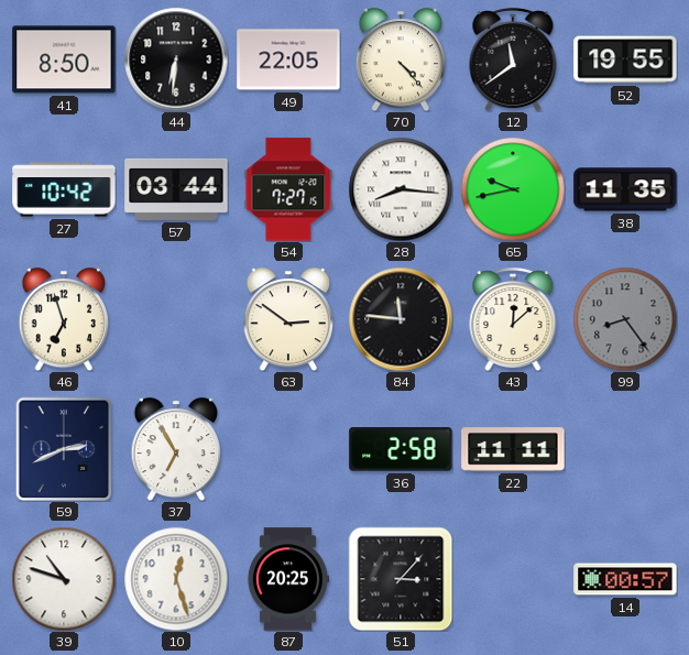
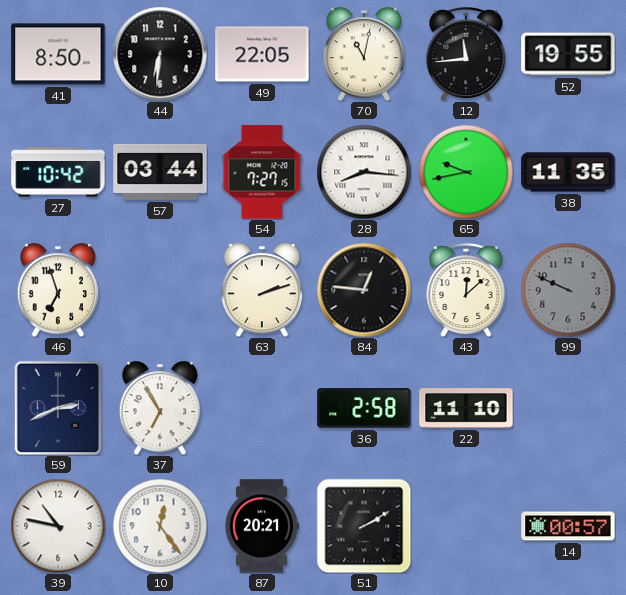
70: 4:23 -> 11:02
12: 11:39 -> 11:44
63: 2:51 -> 2:12
84: 11:46 -> 12:46
99: 8:24 -> 9:49
22: 11:11 -> 11:10
39: 10:48 -> 10:47
10: 12:27 -> 12:24
87: 20:25 -> 20:21
51: 3:07 -> 2:10
